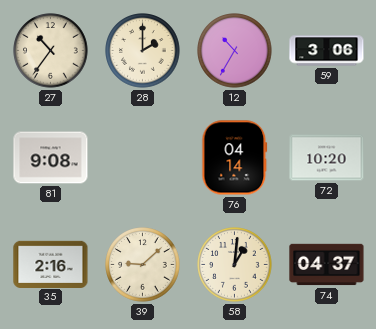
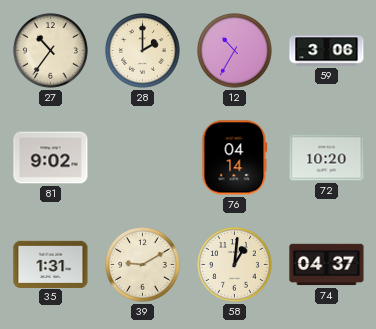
81: 9:08 -> 9:02
35: 2:16 -> 1:31
39: 9:08 -> 9:10
